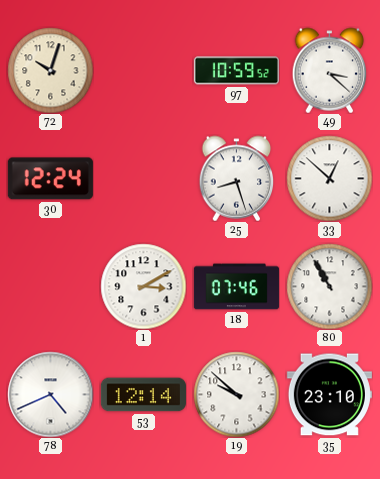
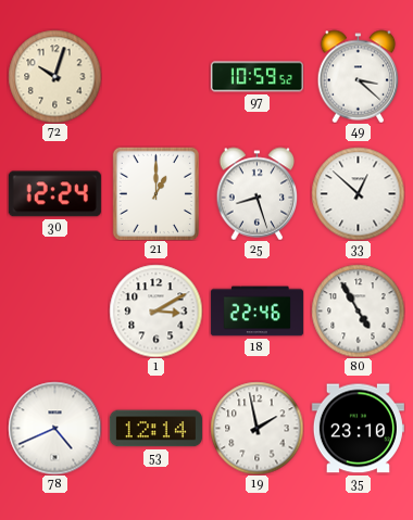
21: none -> 1:00
18: 07:46 -> 22:46
80: 10:55 -> 4:55
19: 9:52 -> 1:58
